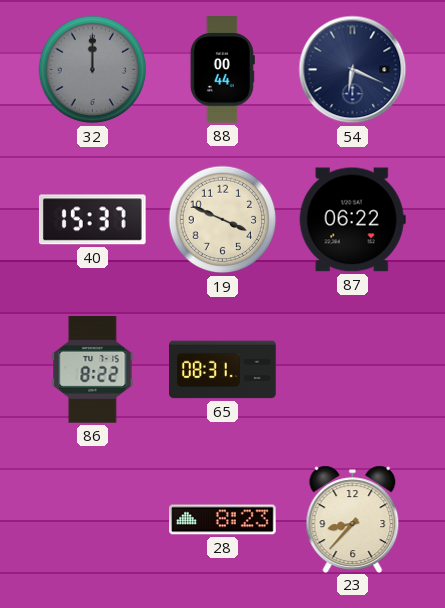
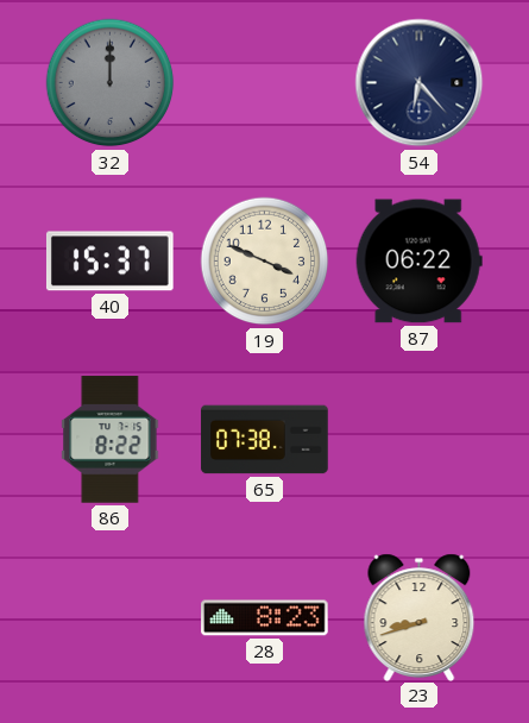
88: 00:44 -> none
54: 6:19 -> 6:23
65: 08:31 -> 07:38
23: 8:37 -> 8:42
